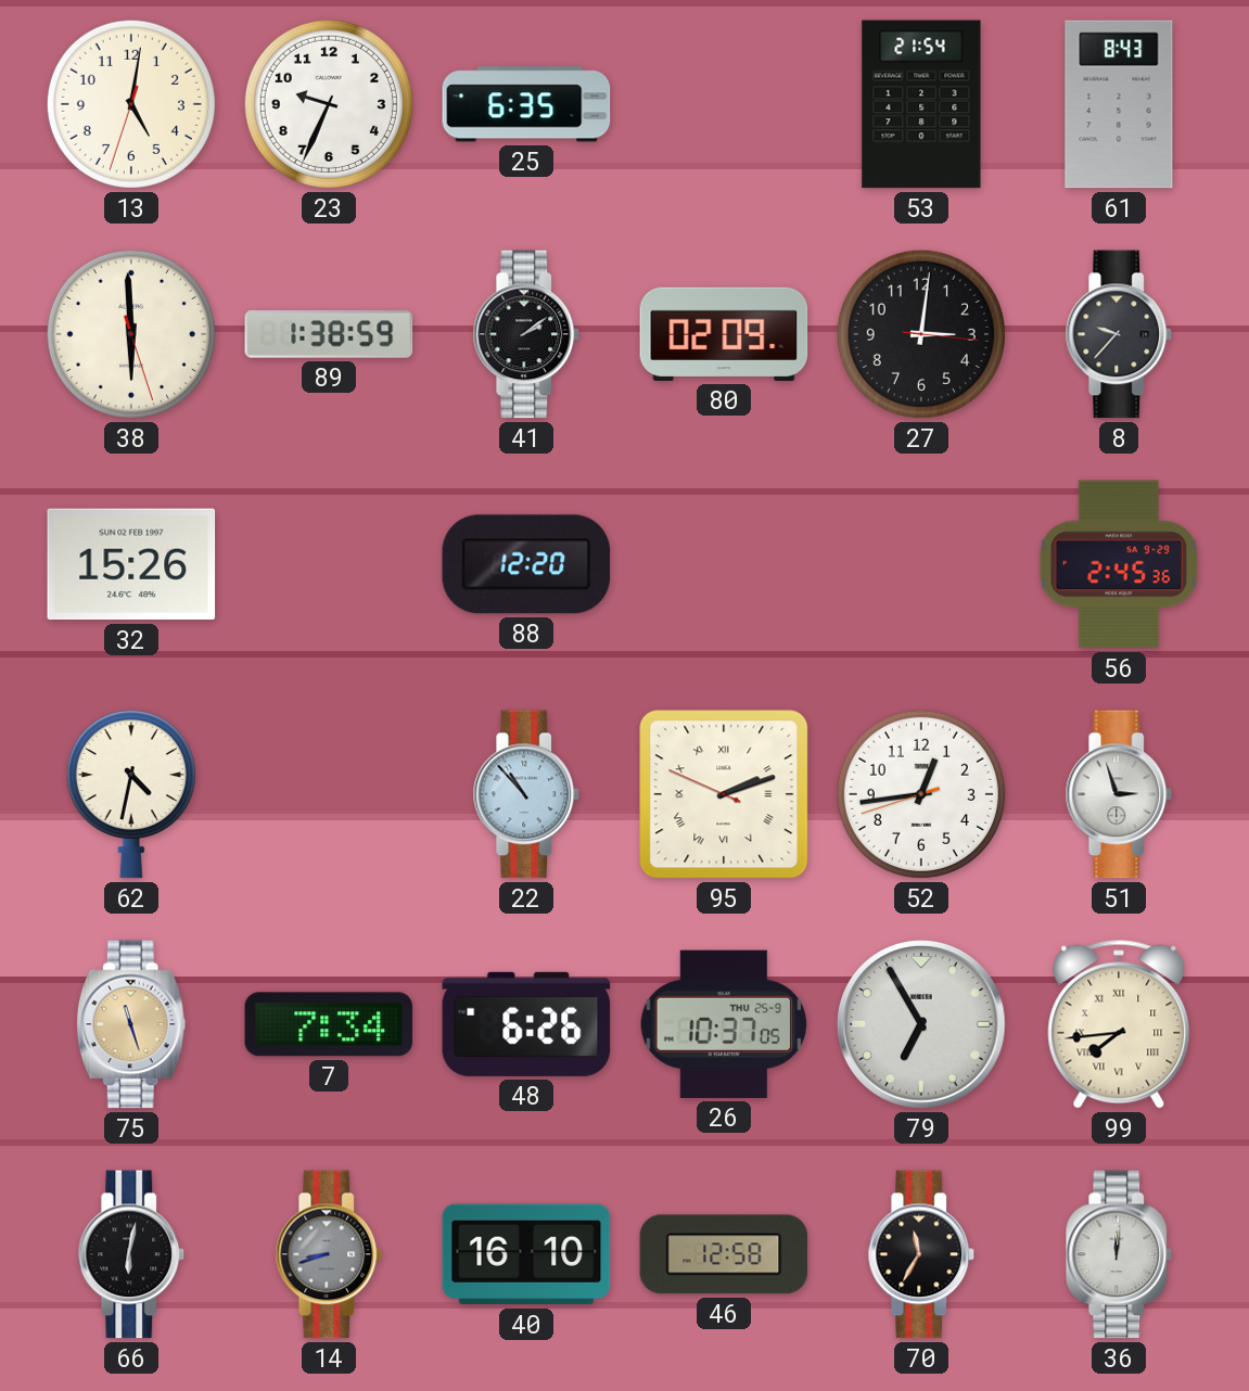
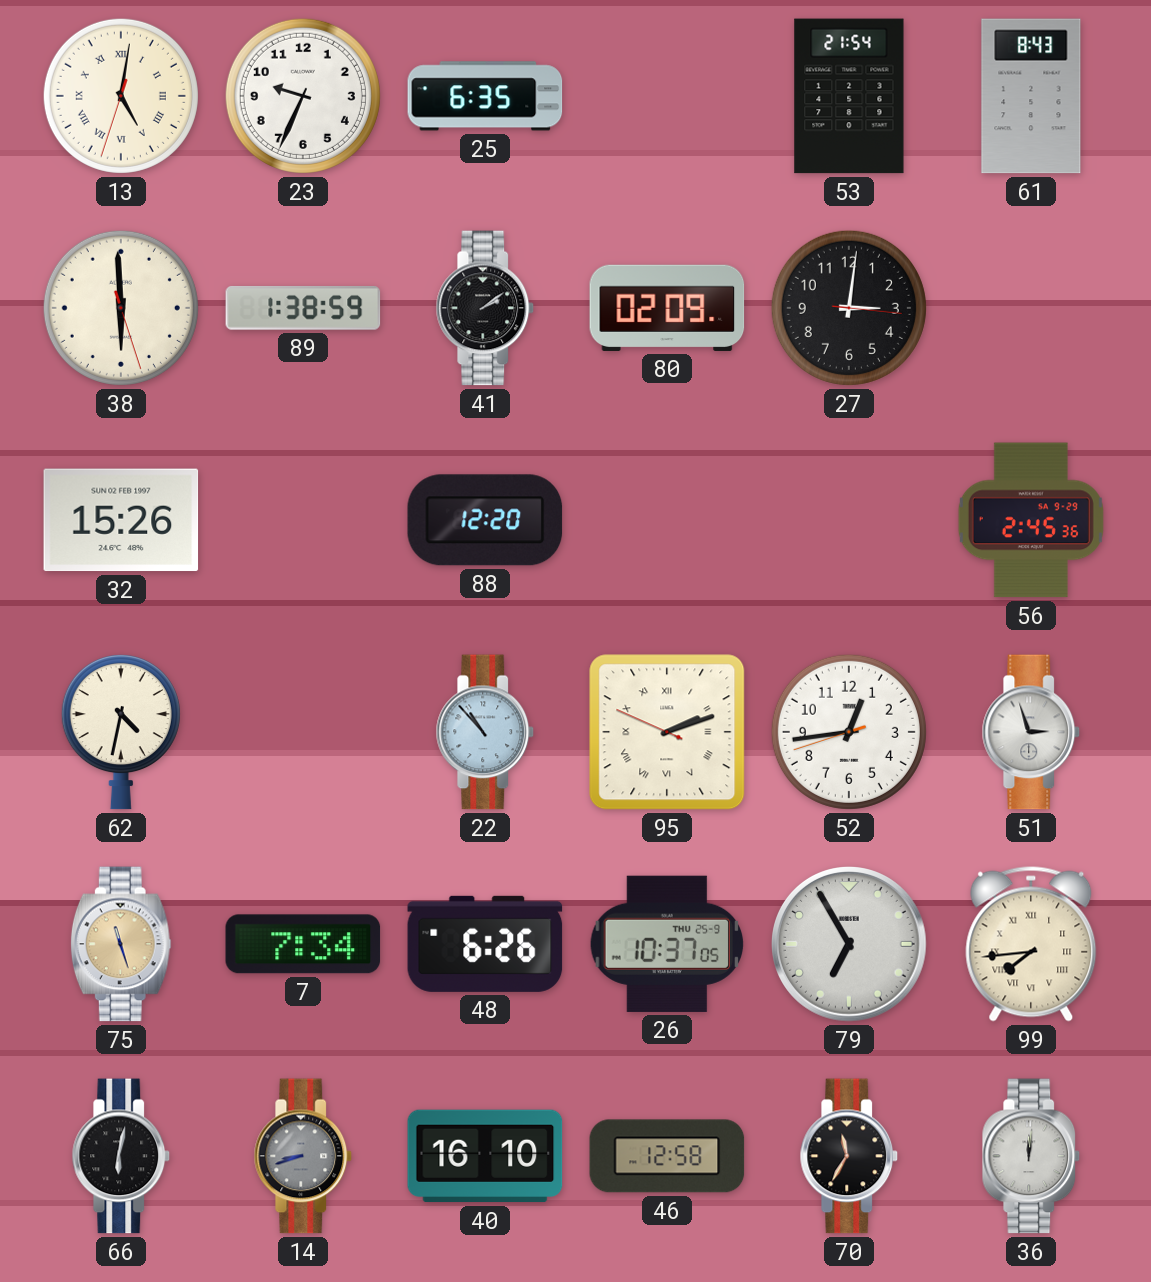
13 numerals: Arabic -> Roman
8: 9:37 -> none
